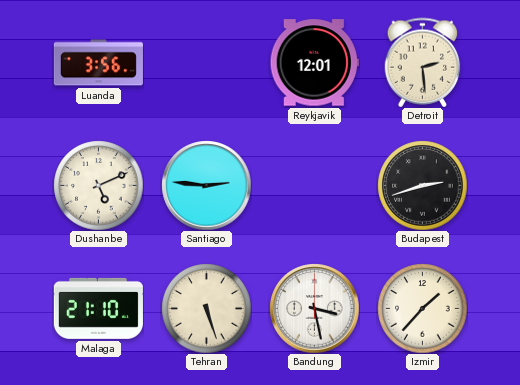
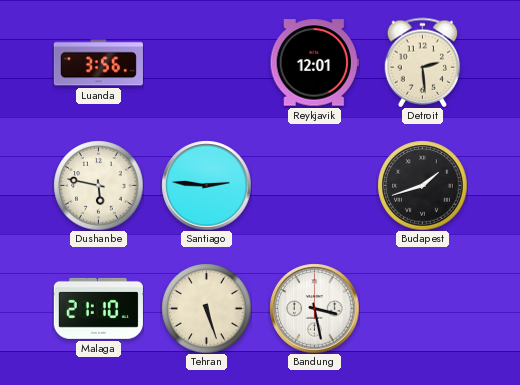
Dushanbe: 5:11 -> 5:47
Budapest: 2:42 -> 1:42
Izmir: 1:37 -> none
